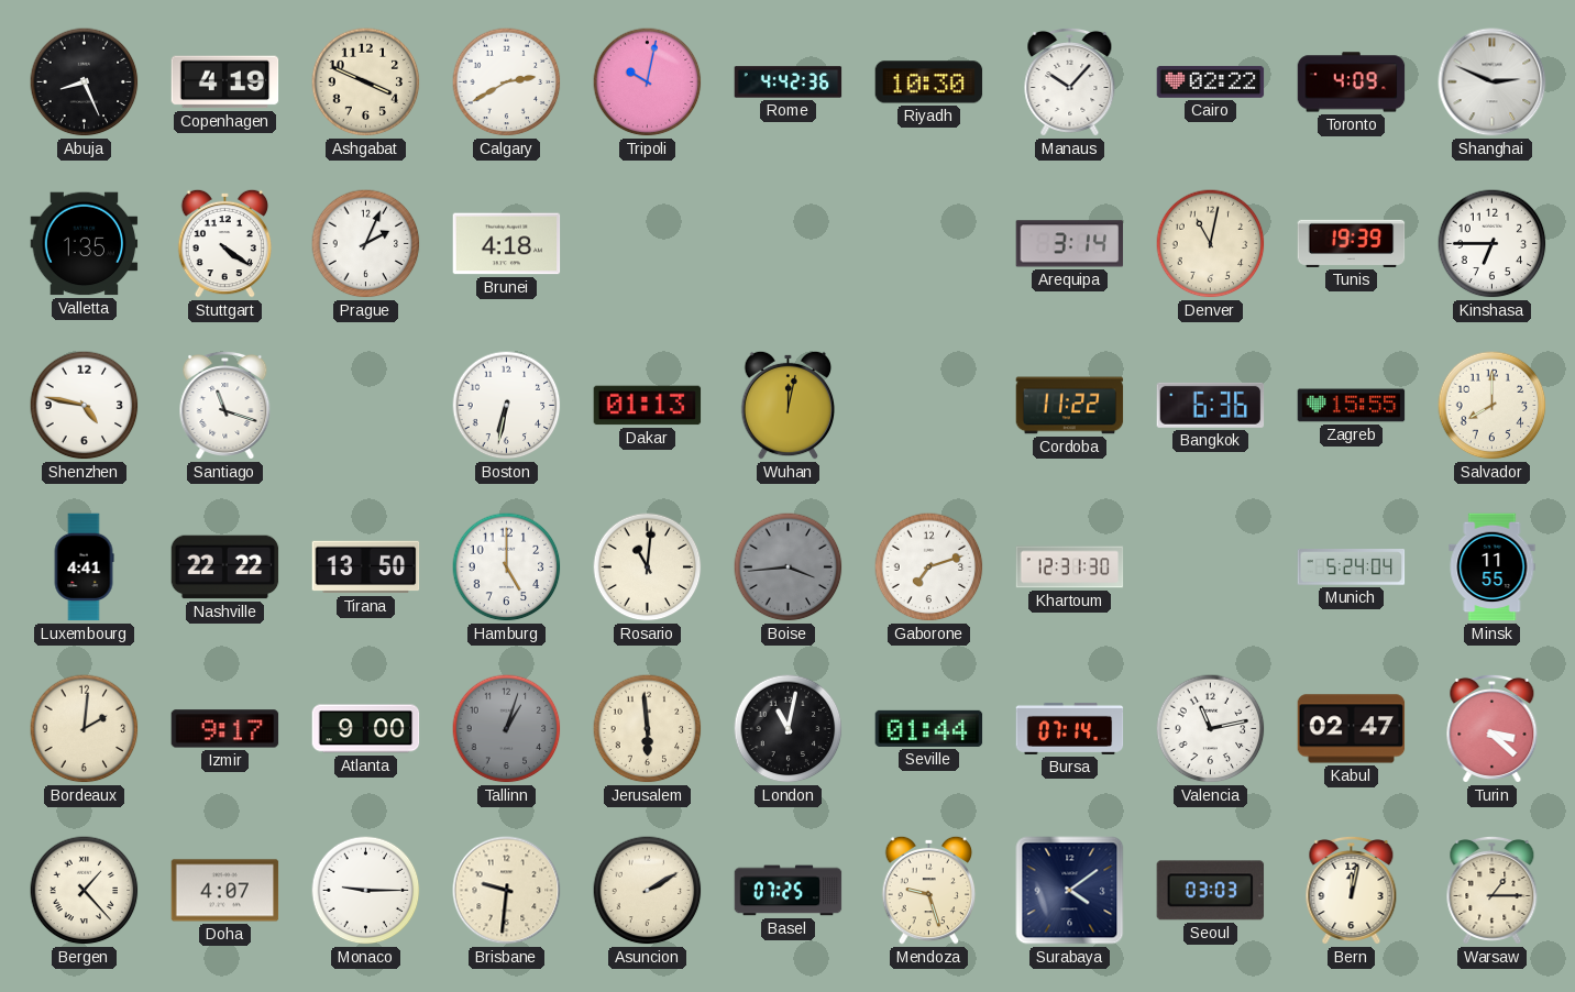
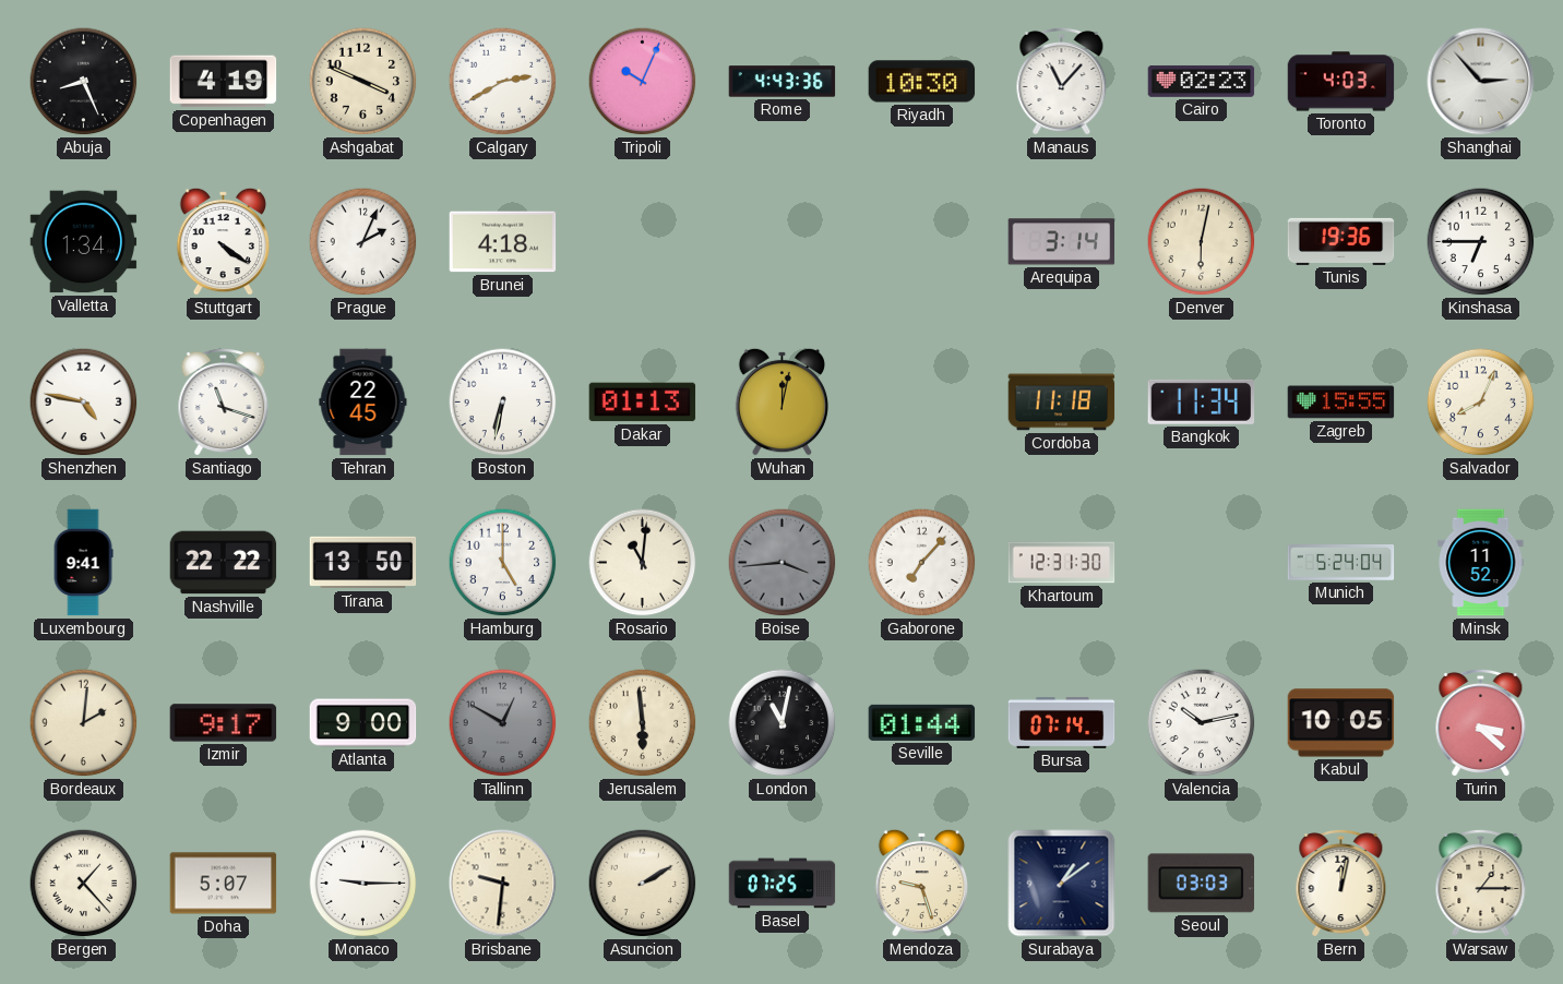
Tripoli: 10:02 -> 10:04
Rome: 4:42 -> 4:43
Manaus: 10:07 -> 11:07
Cairo: 02:22 -> 02:23
Toronto: 4:09 -> 4:03
Shanghai: 2:49 -> 2:53
Valletta: 1:35 -> 1:34
Denver: 11:02 -> 6:02
Tunis: 19:39 -> 19:36
Tehran: none -> 22:45
Cordoba: 11:22 -> 11:18
Bangkok: 6:36 -> 11:34
Salvador: 8:00 -> 8:04
Luxembourg: 4:41 -> 9:41
Gaborone: 7:12 -> 7:07
Minsk: 11:55 -> 11:52
Tallinn: 1:03 -> 12:50
Valencia: 11:13 -> 10:13
Kabul: 02:47 -> 10:05
Doha: 4:07 -> 5:07
Surabaya: 4:09 -> 1:09
